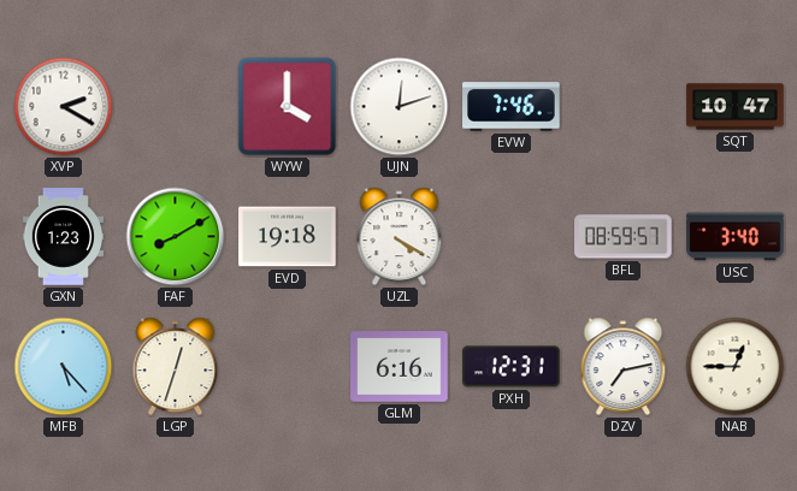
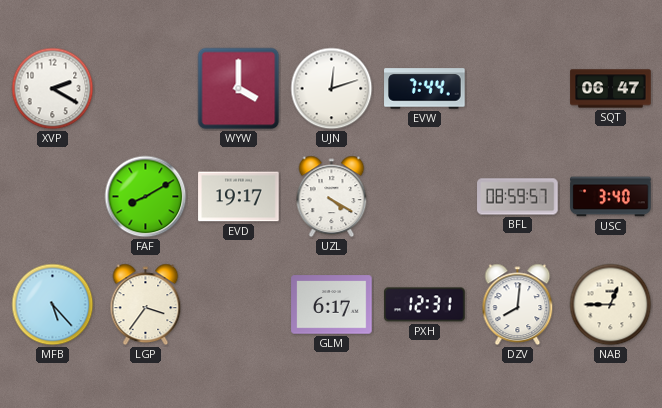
EVW: 7:46 -> 7:44
SQT: 10:47 -> 06:47
GXN: 1:23 -> none
EVD: 19:18 -> 19:17
LGP: 12:33 -> 3:36
GLM: 6:16 -> 6:17
DZV: 7:13 -> 8:01
